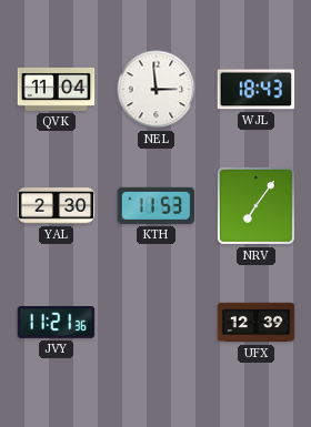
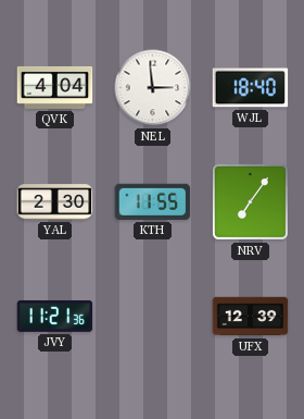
QVK: 11:04 -> 4:04
WJL: 18:43 -> 18:40
KTH: 11:53 -> 11:55
